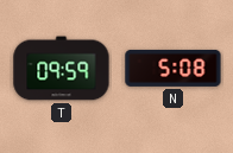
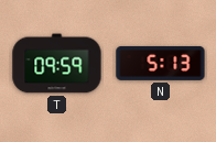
N: 5:08 -> 5:13
